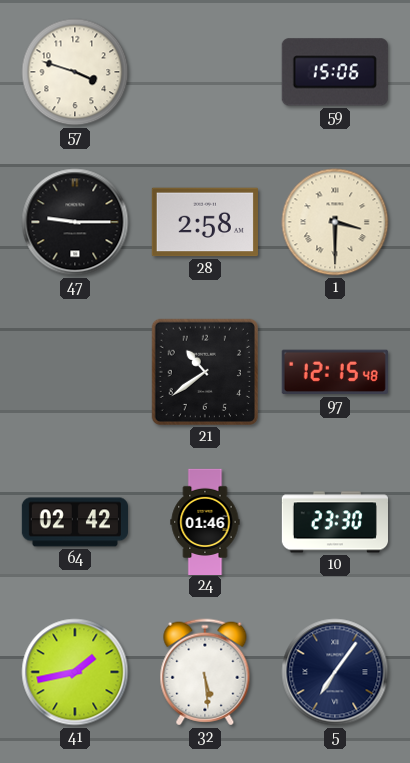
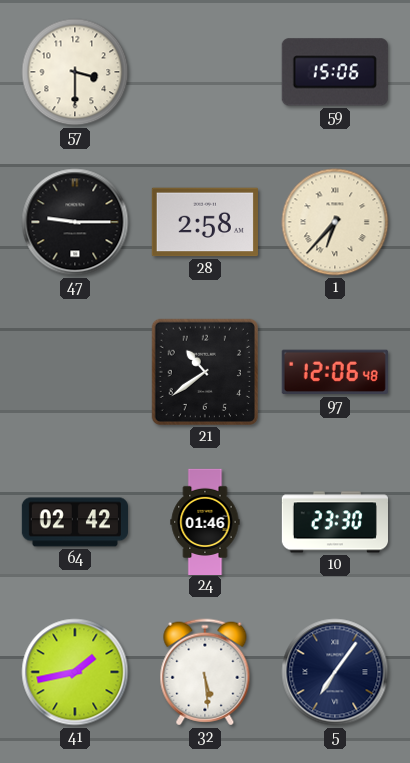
57: 3:48 -> 3:30
1: 3:30 -> 6:37
97: 12:15 -> 12:06
